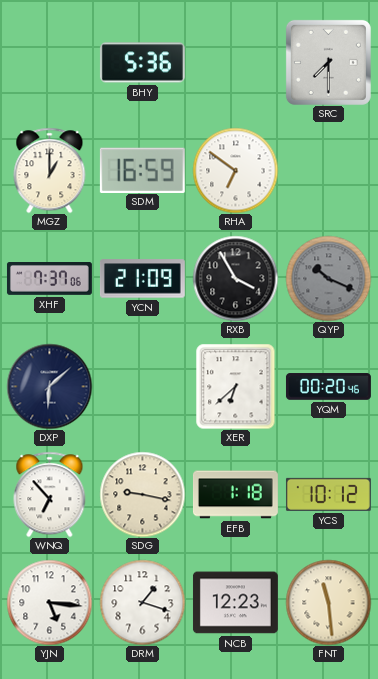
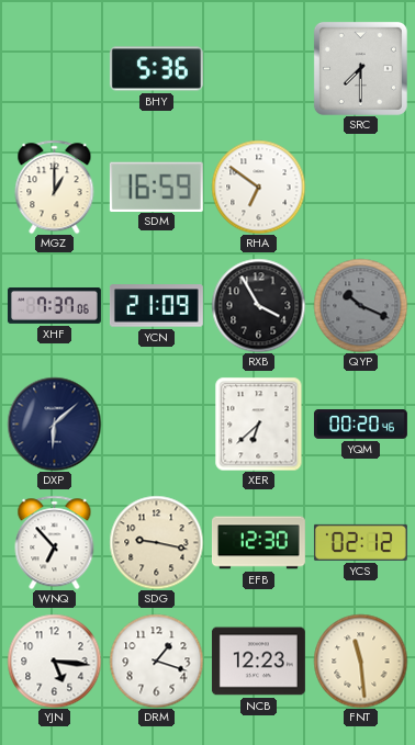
EFB: 1:18 -> 12:30
YCS: 10:12 -> 02:12
